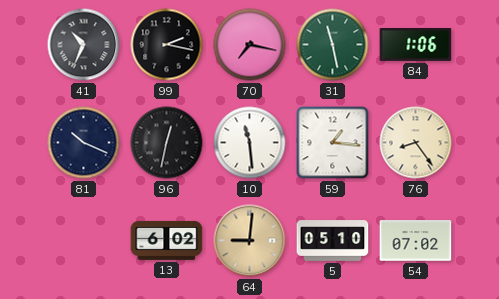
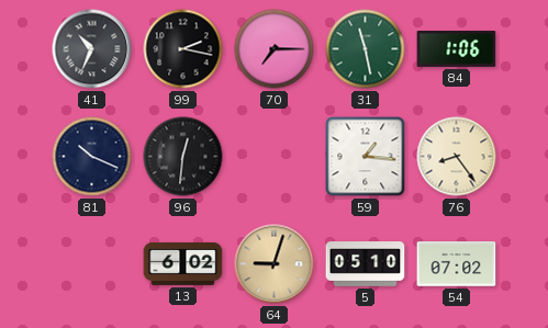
70: 7:17 -> 7:15
96: 12:32 -> 12:31
10: 11:29 -> none
64: 9:01 -> 9:03
